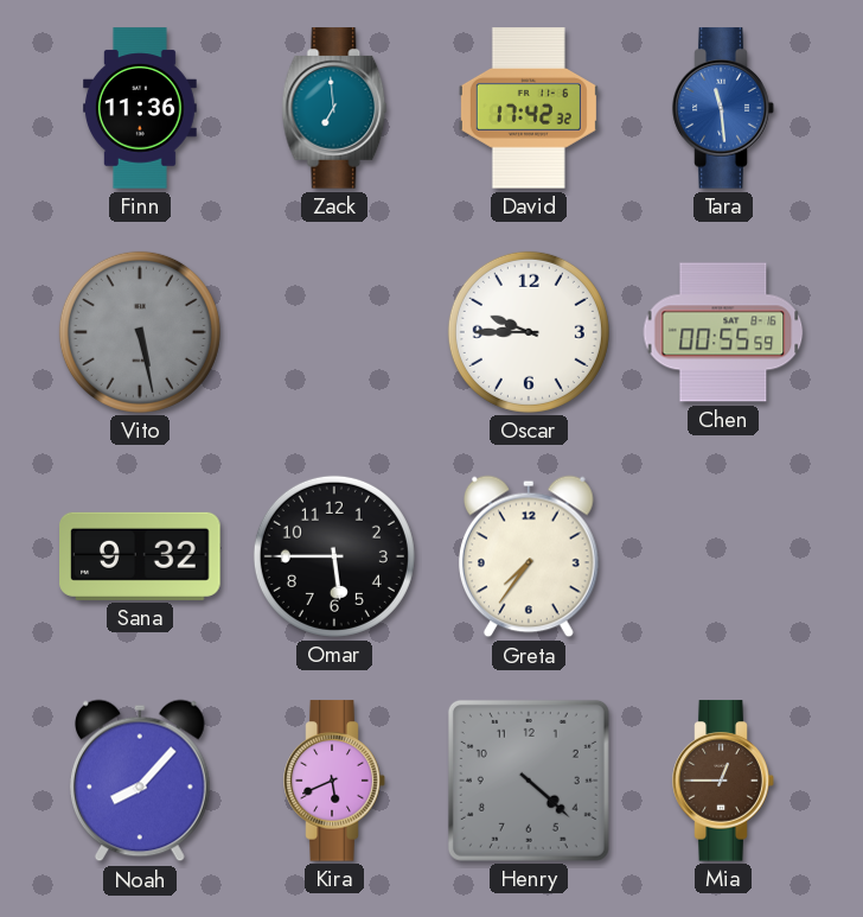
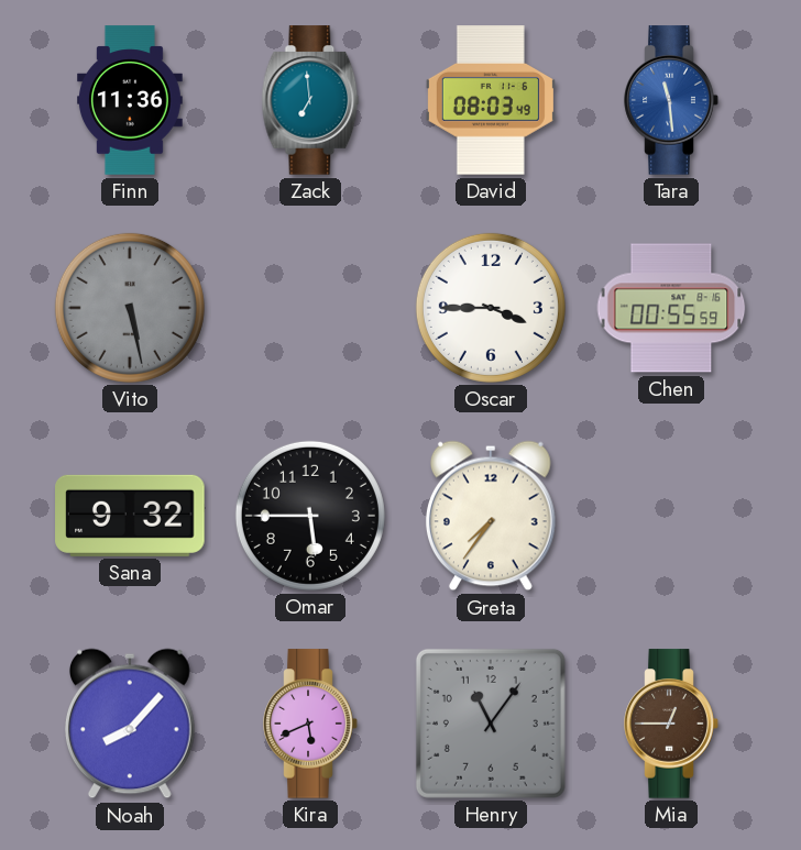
David: 17:42 -> 08:03
Oscar: 9:45 -> 3:45
Henry: 4:22 -> 11:06
